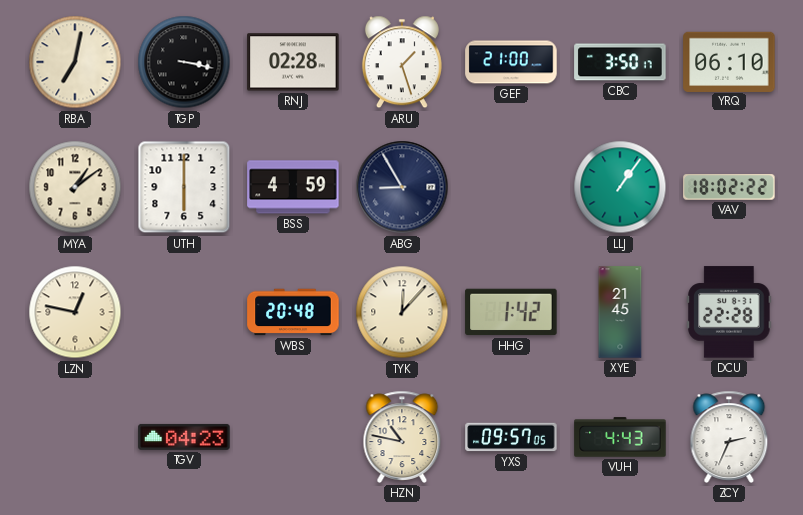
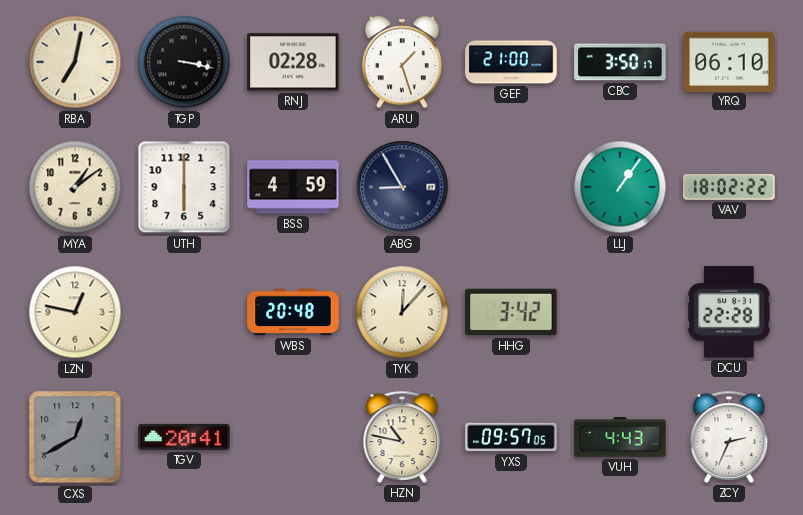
HHG: 1:42 -> 3:42
XYE: 21:45 -> none
CXS: none -> 12:40
TGV: 04:23 -> 20:41
